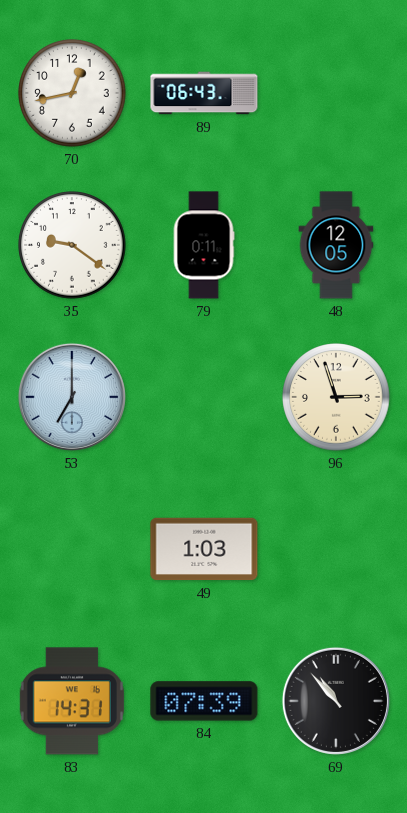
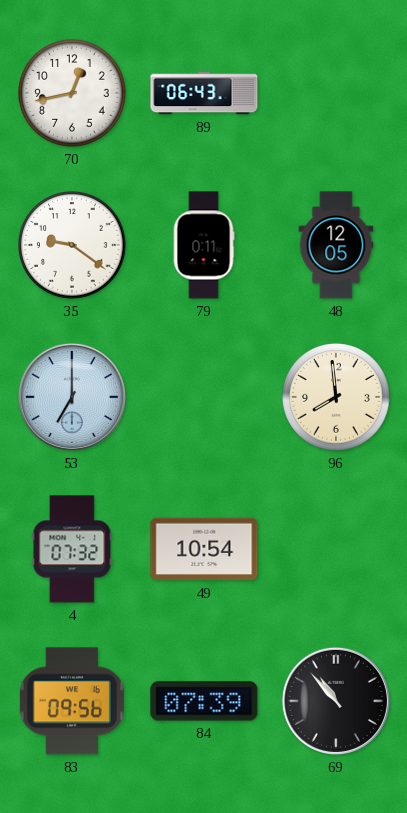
96: 2:57 -> 7:59
4: none -> 07:32
49: 1:03 -> 10:54
83: 14:31 -> 09:56
